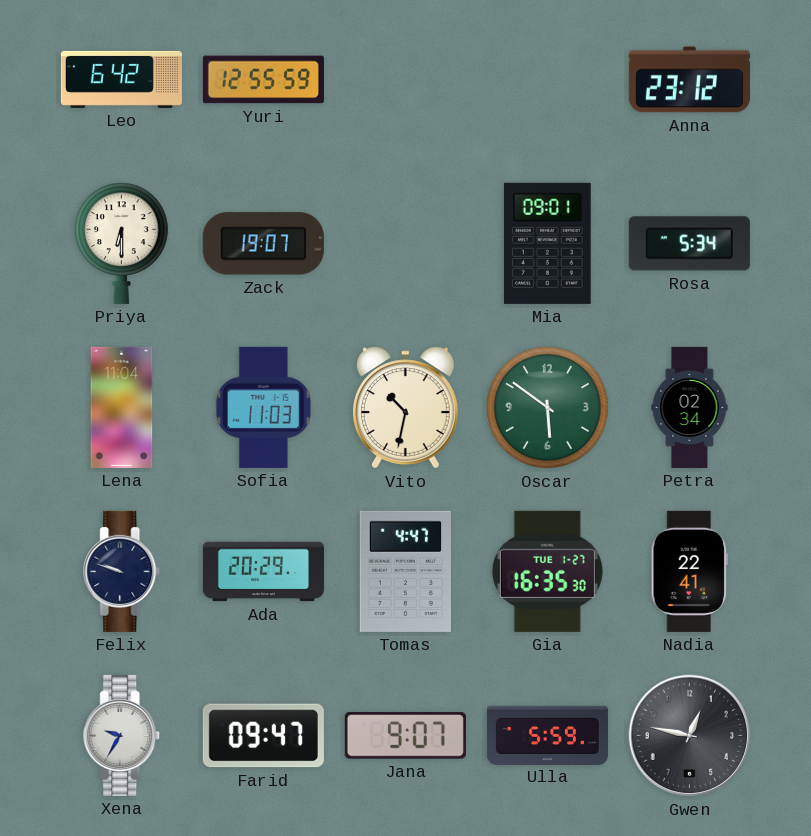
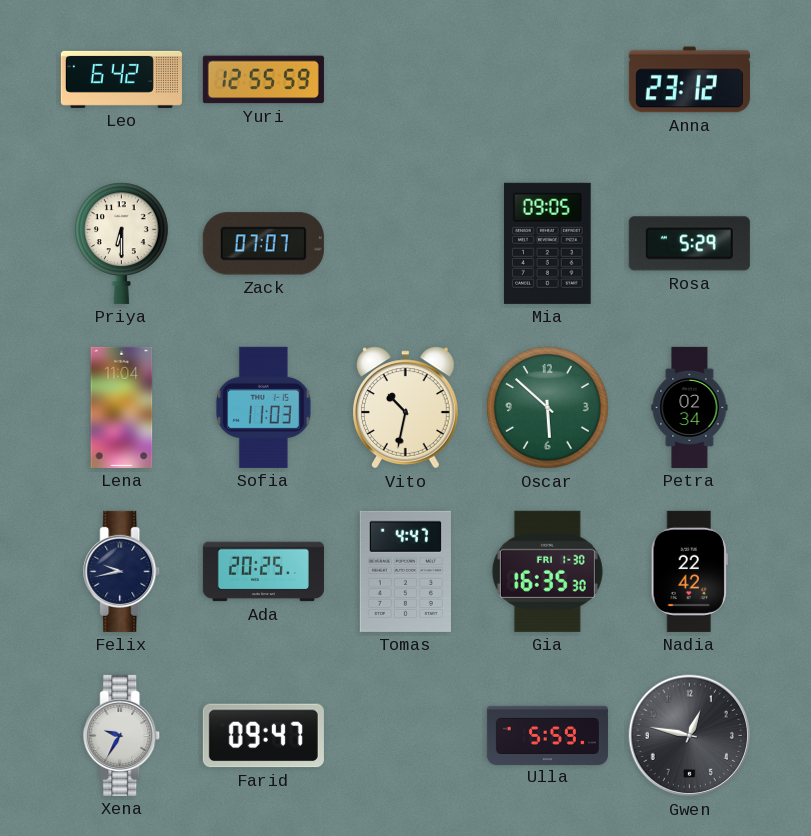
Zack: 19:07 -> 07:07
Mia: 09:01 -> 09:05
Rosa: 5:34 -> 5:29
Oscar: 5:51 -> 5:52
Felix: 9:48 -> 9:43
Ada: 20:29 -> 20:25
Gia date: TUE 1-27 -> FRI 1-30
Nadia: 22:41 -> 22:42
Jana: 9:07 -> none
